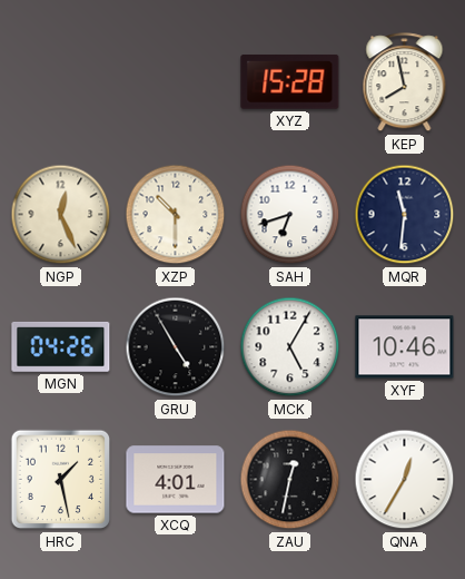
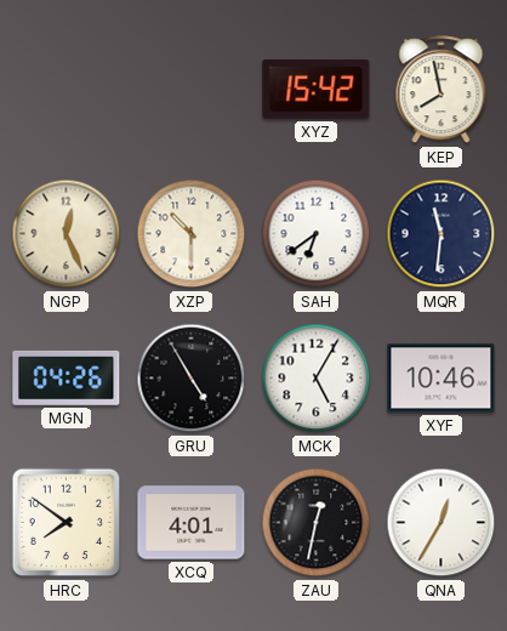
XYZ: 15:28 -> 15:42
SAH: 6:42 -> 6:39
HRC: 1:28 -> 7:51
